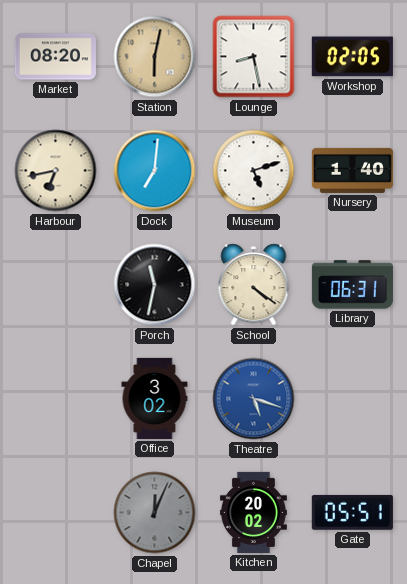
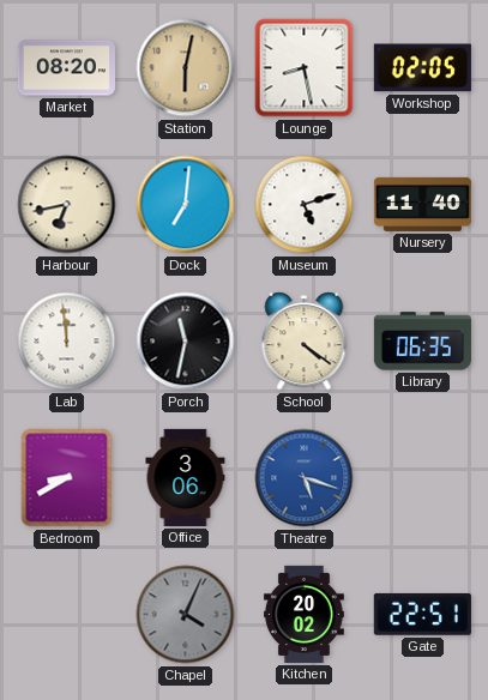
Nursery: 1:40 -> 11:40
Lab: none -> 11:59
Library: 06:31 -> 06:35
Bedroom: none -> 8:40
Office: 3:02 -> 3:06
Chapel: 12:04 -> 4:04
Gate: 05:51 -> 22:51
